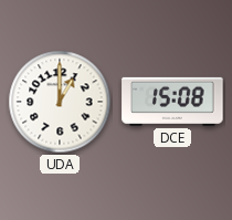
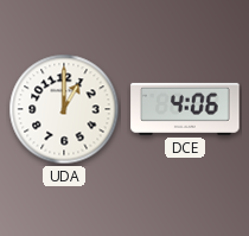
DCE: 15:08 -> 4:06
